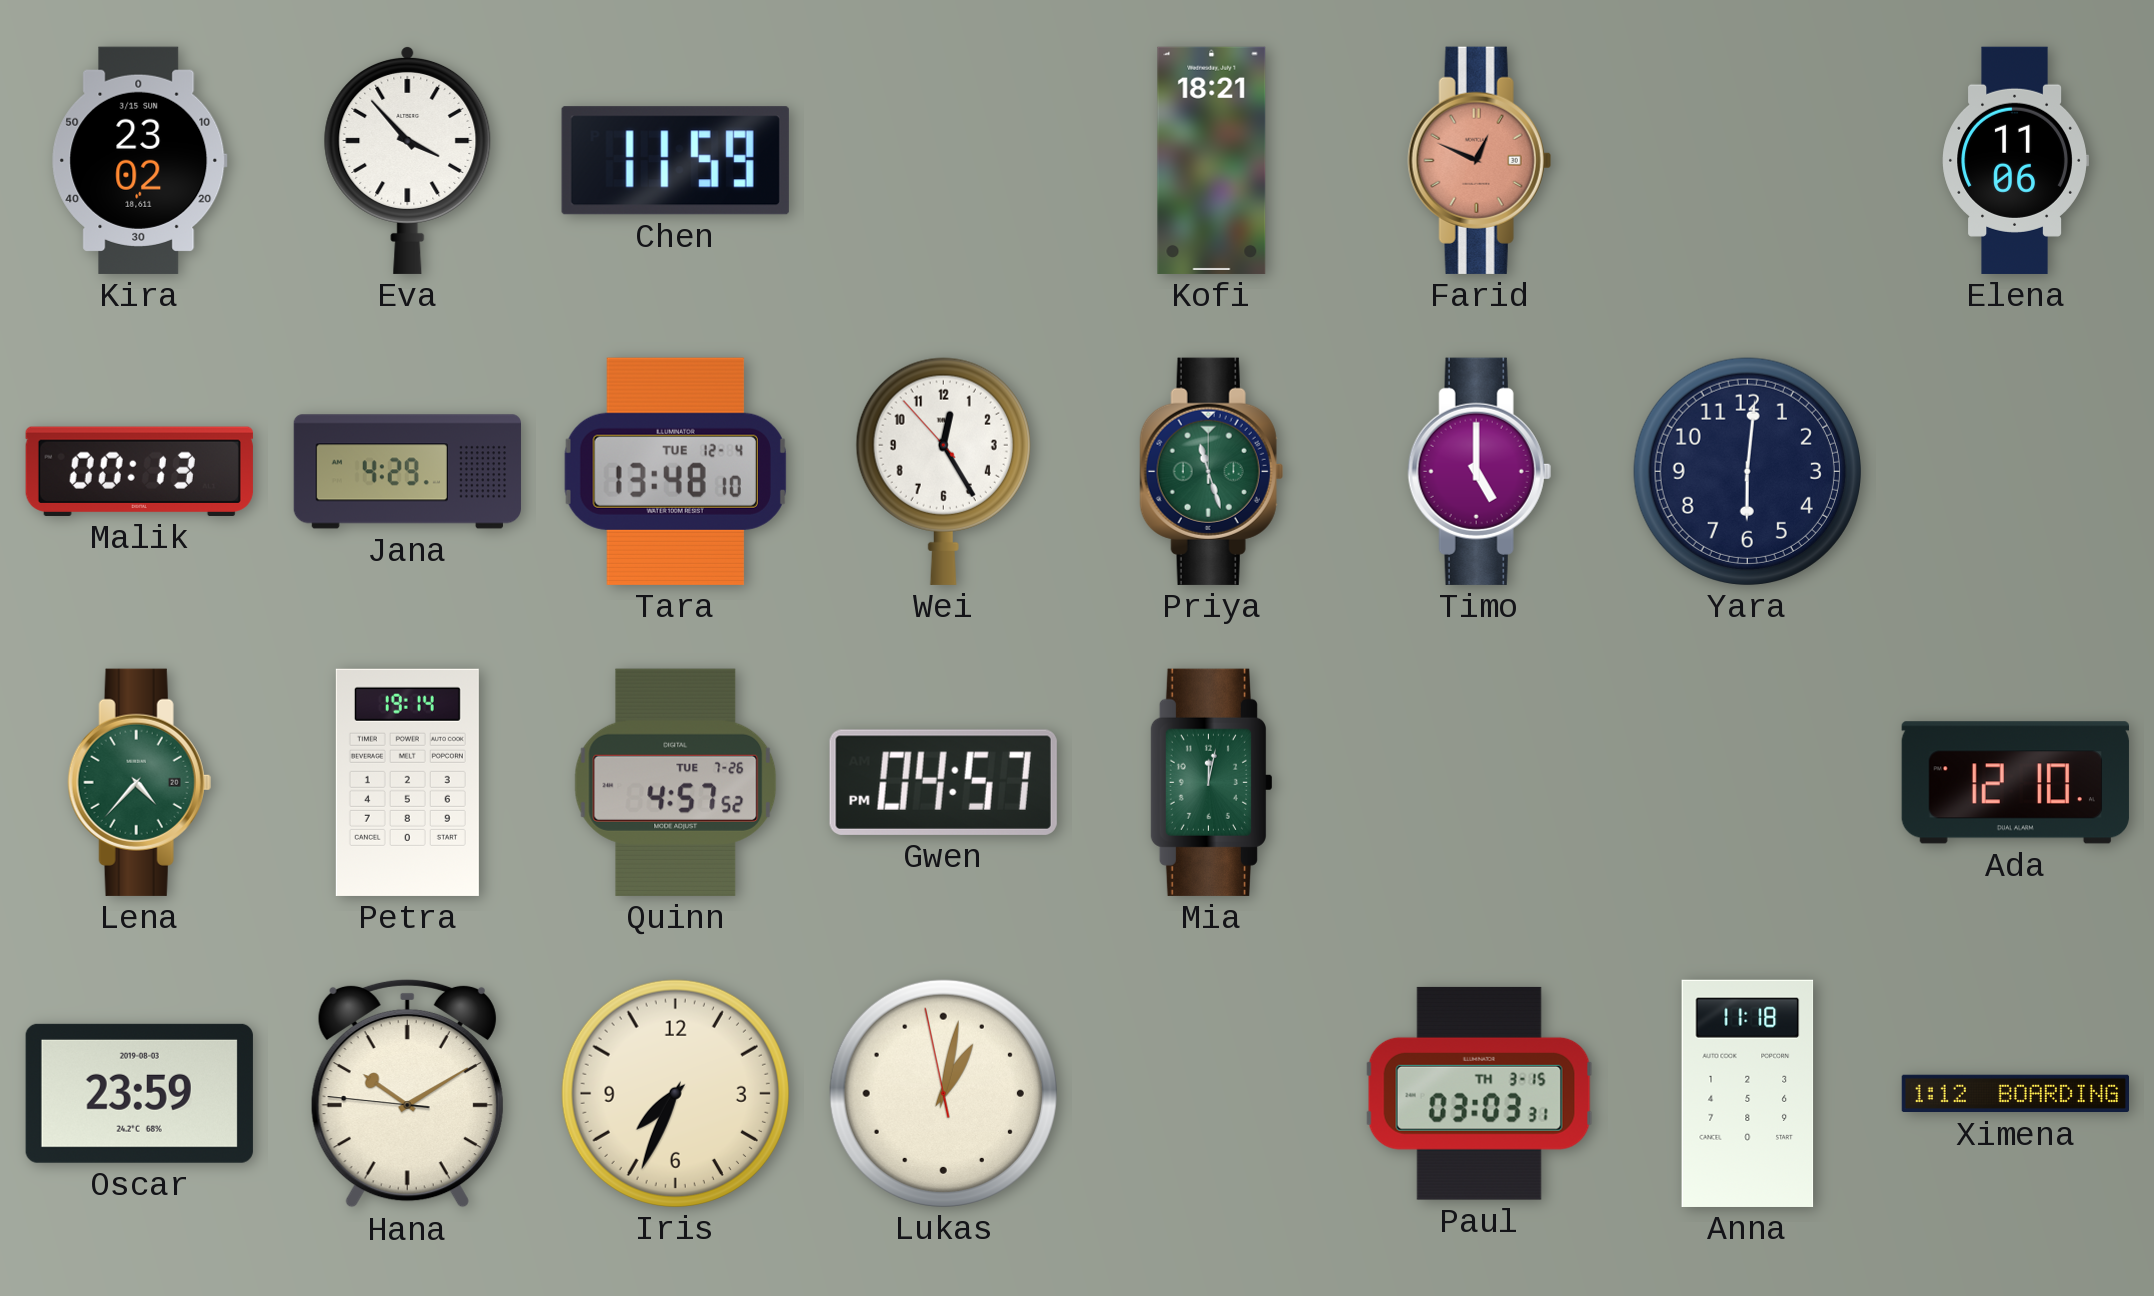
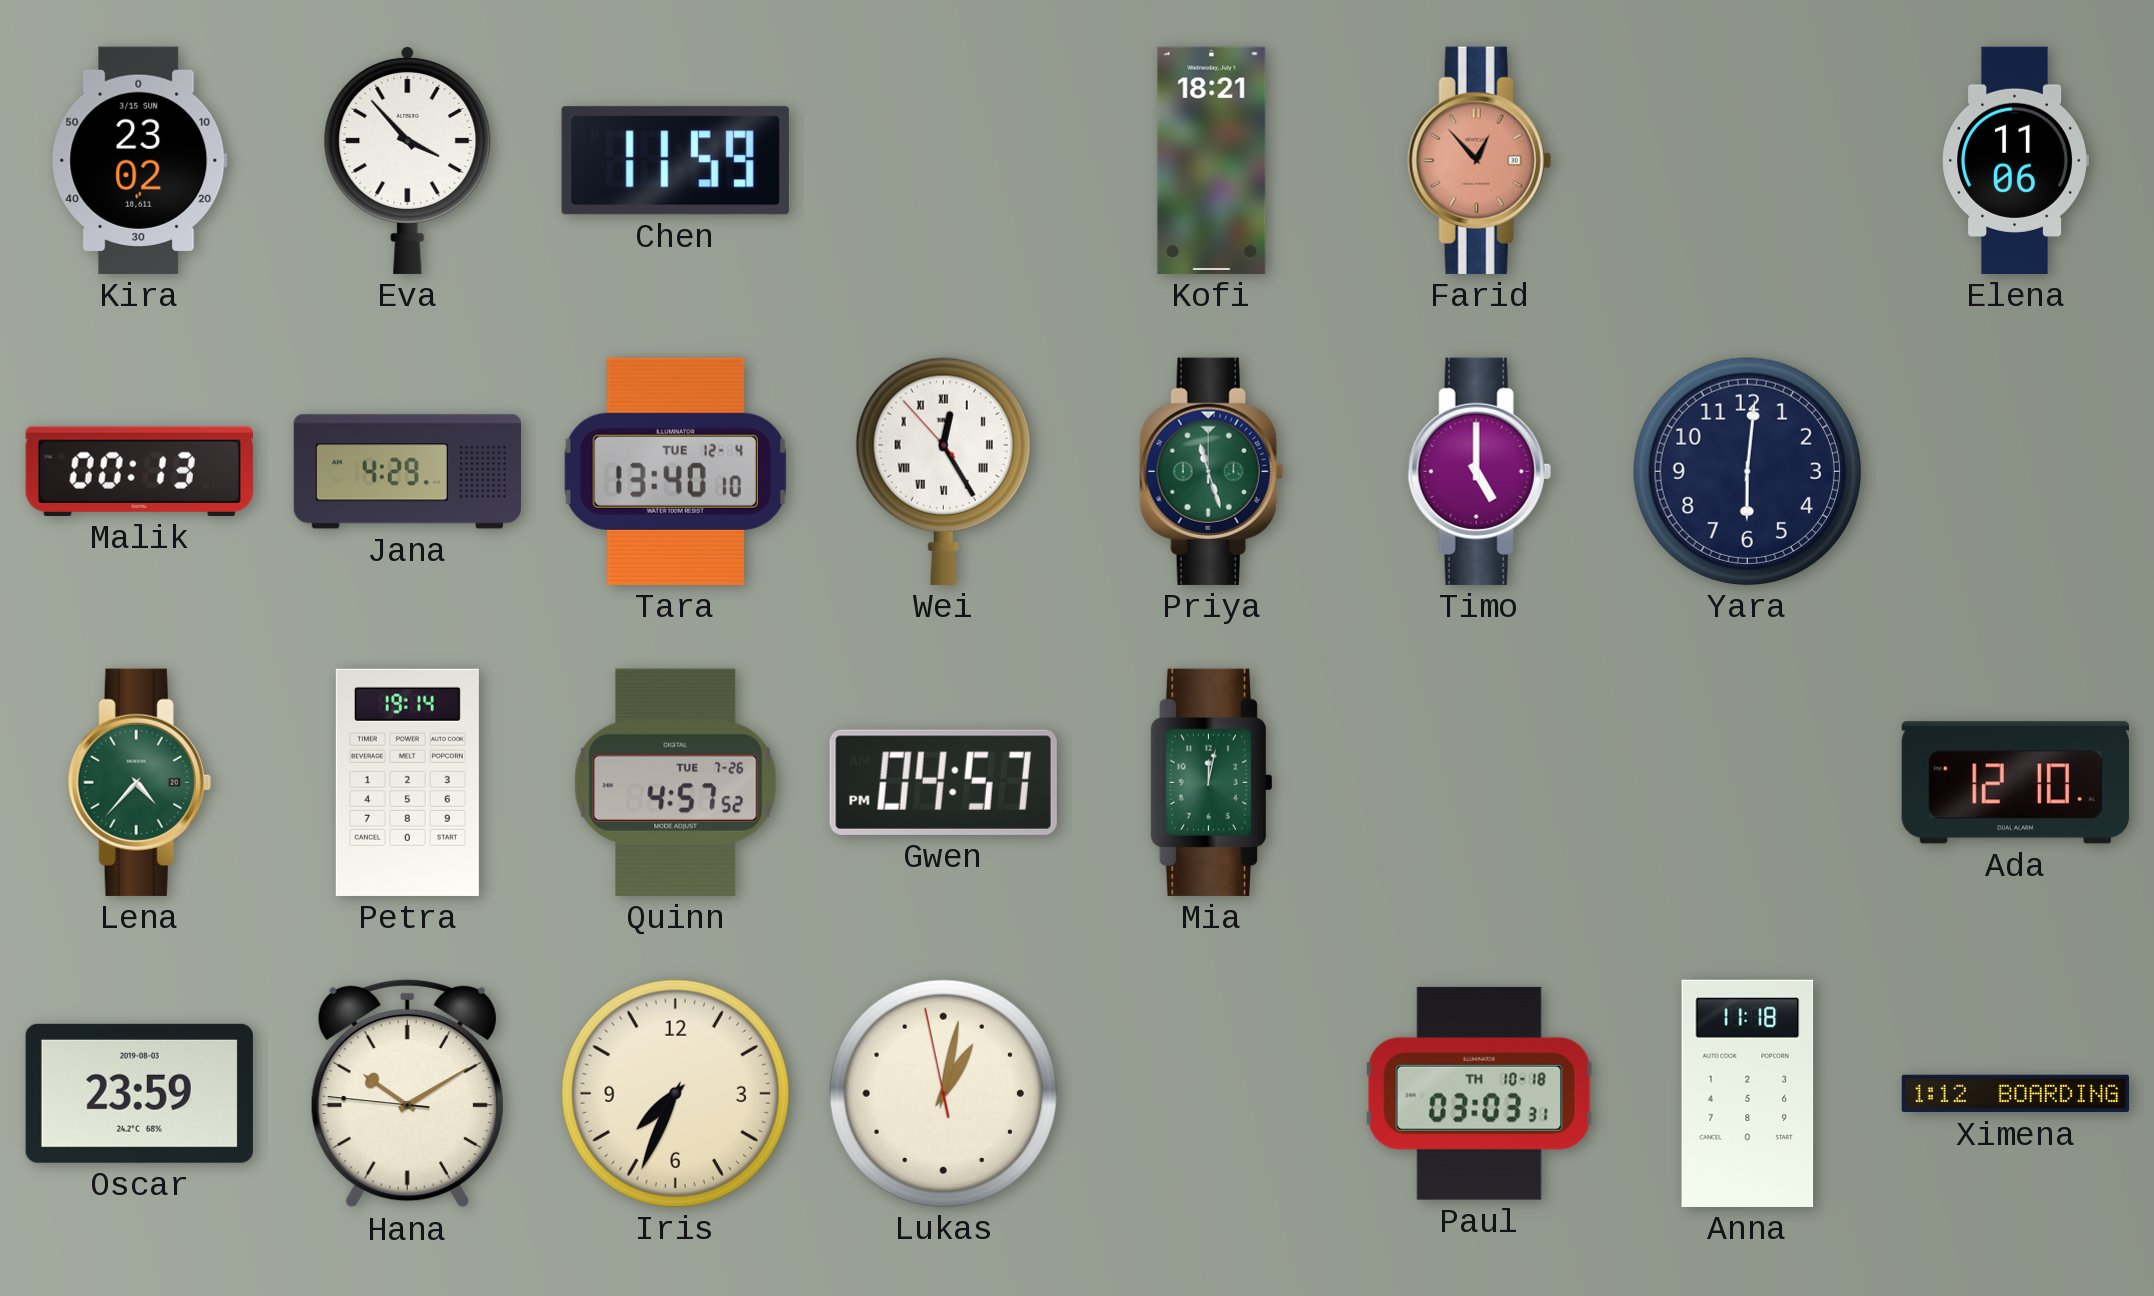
Farid: 12:49 -> 12:53
Tara: 13:48 -> 13:40
Wei numerals: Arabic -> Roman
Paul date: TH 3-15 -> TH 10-18
